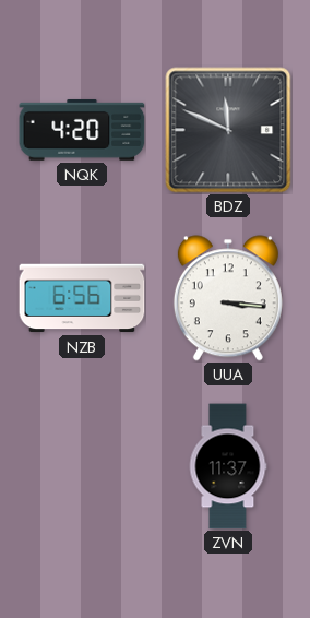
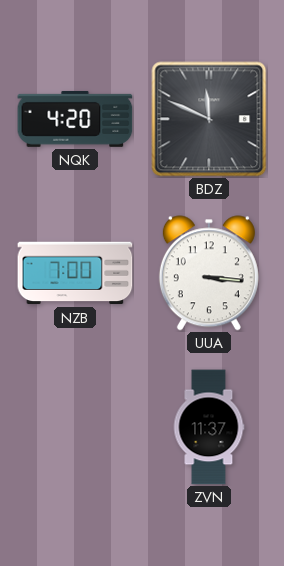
NZB: 6:56 -> 7:00
